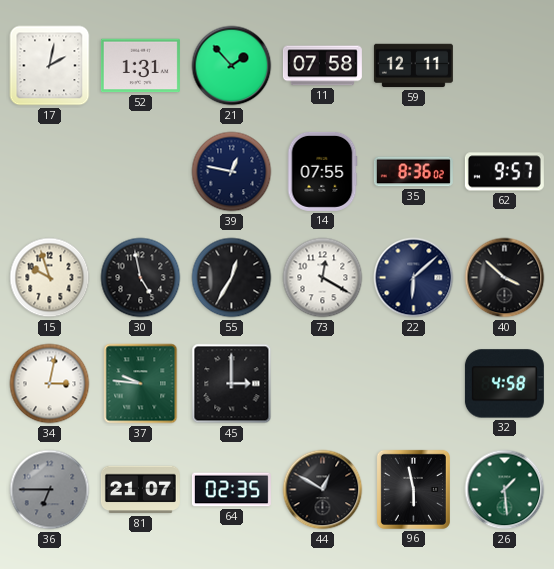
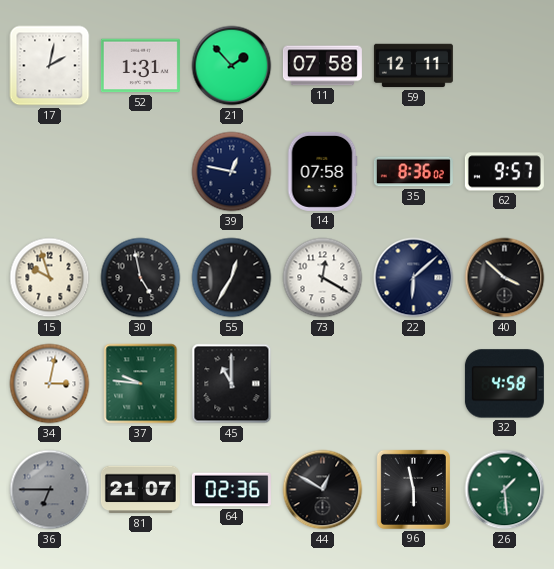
14: 07:55 -> 07:58
45: 3:00 -> 11:00
64: 02:35 -> 02:36
